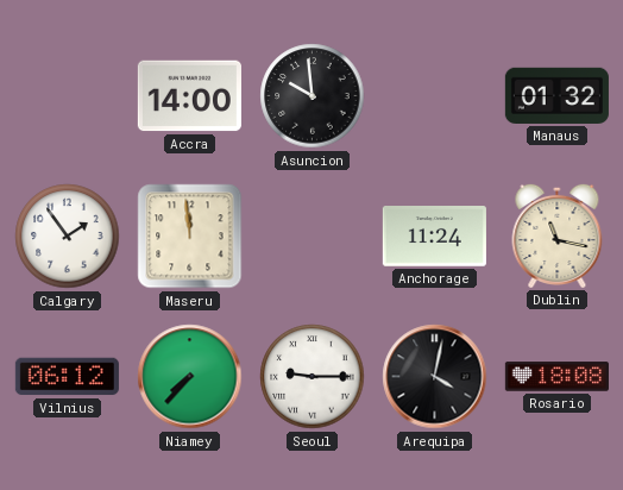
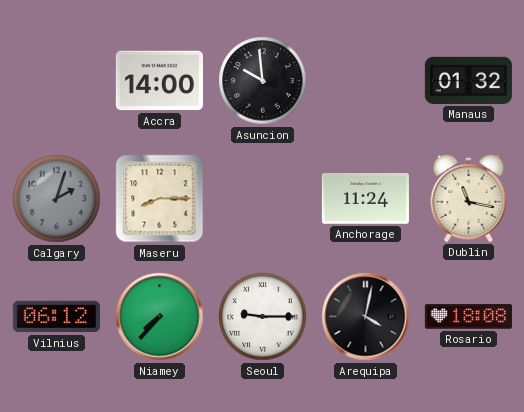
Calgary: 1:54 -> 2:03
Calgary dial: white -> grey
Maseru: 11:59 -> 8:15
